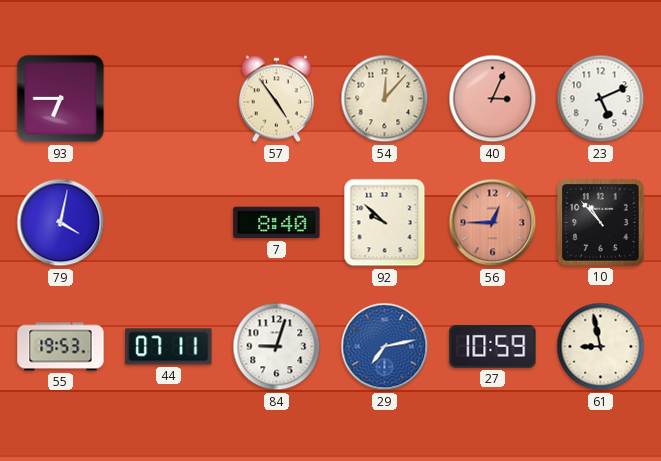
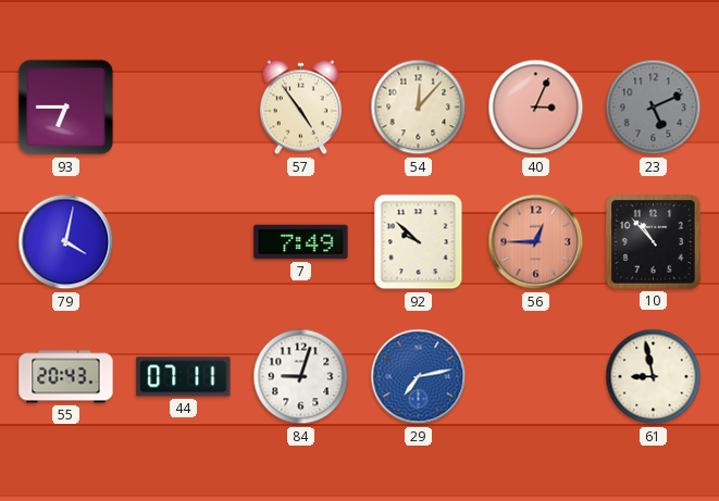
23 dial: white -> grey
7: 8:40 -> 7:49
55: 19:53 -> 20:43
27: 10:59 -> none
